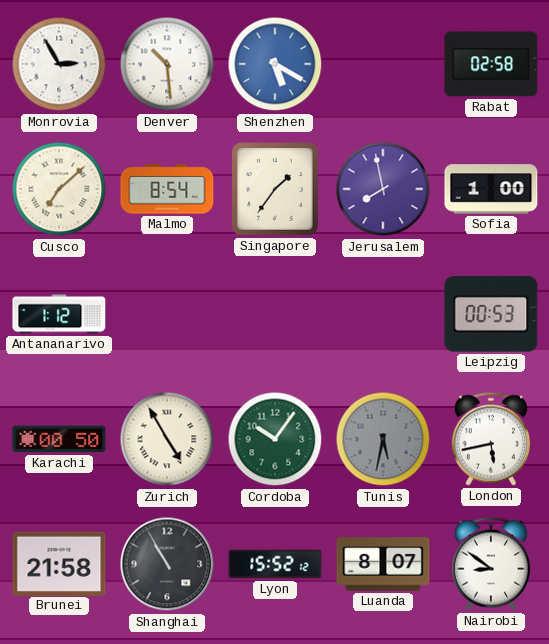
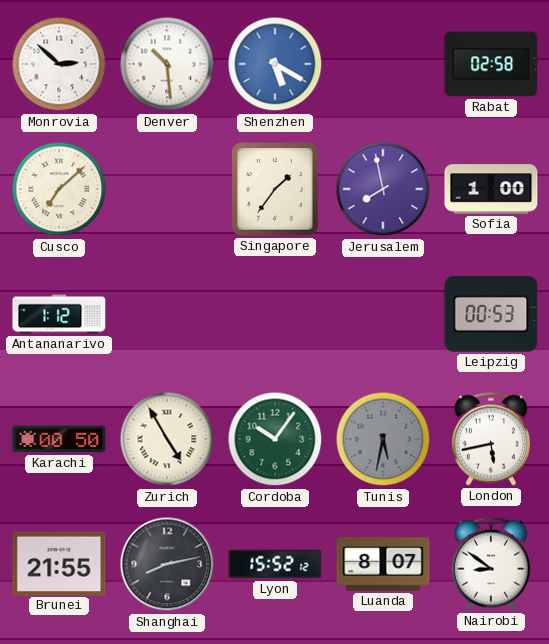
Monrovia: 2:55 -> 2:52
Malmo: 8:54 -> none
Brunei: 21:58 -> 21:55
Shanghai: 10:55 -> 8:13
